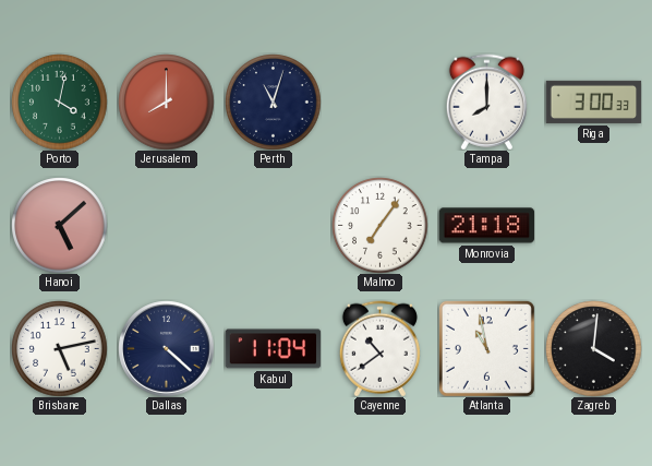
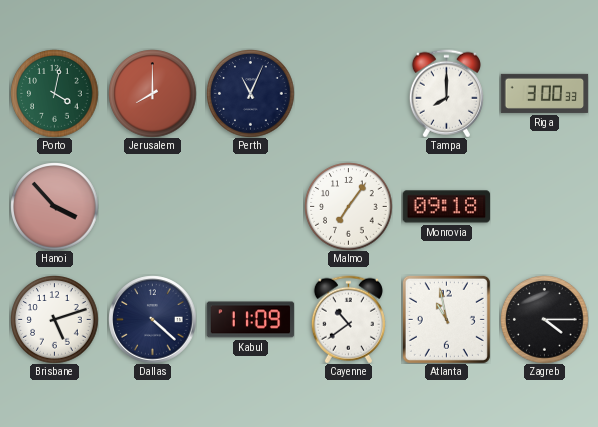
Perth: 11:03 -> 11:04
Hanoi: 5:08 -> 3:53
Monrovia: 21:18 -> 09:18
Brisbane: 5:13 -> 5:12
Kabul: 11:04 -> 11:09
Zagreb: 4:01 -> 4:15
